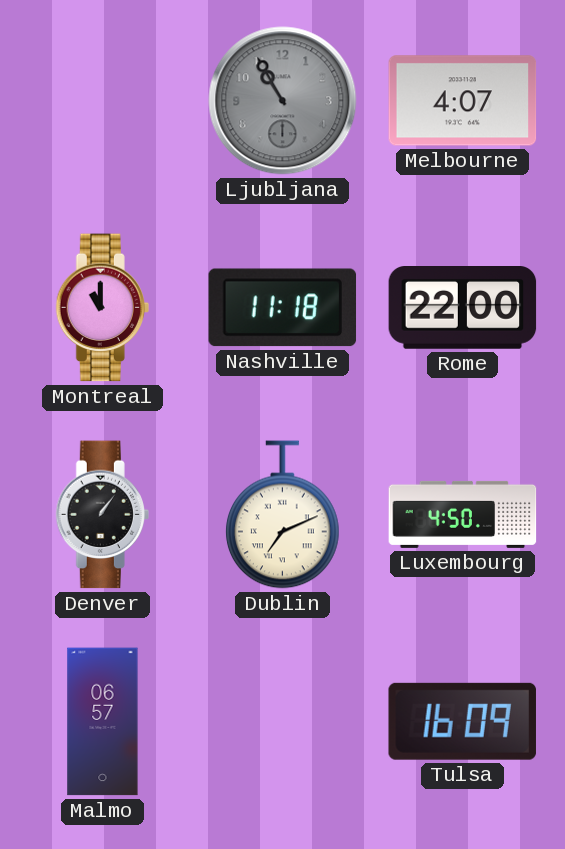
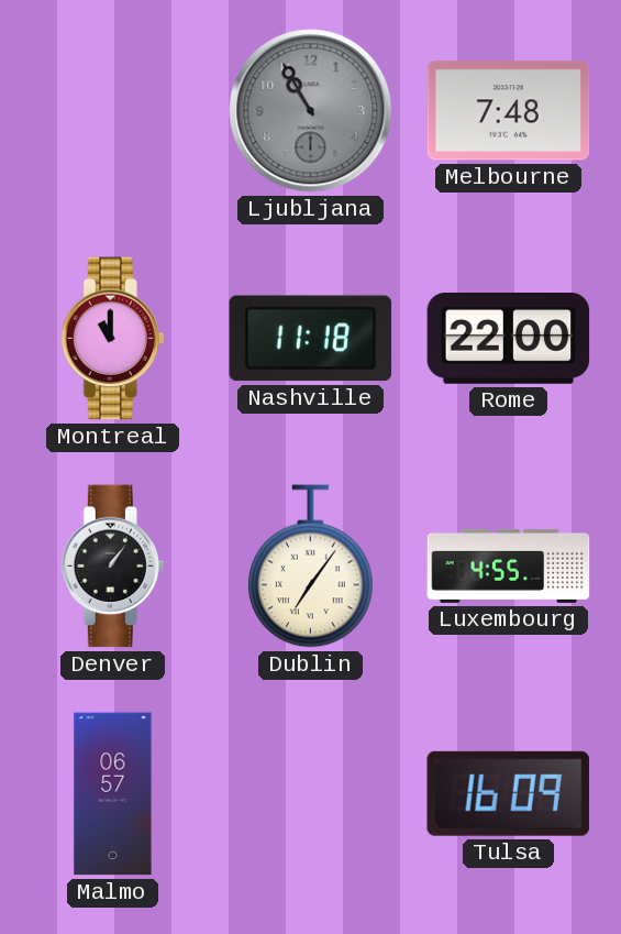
Melbourne: 4:07 -> 7:48
Dublin: 7:11 -> 7:06
Luxembourg: 4:50 -> 4:55
